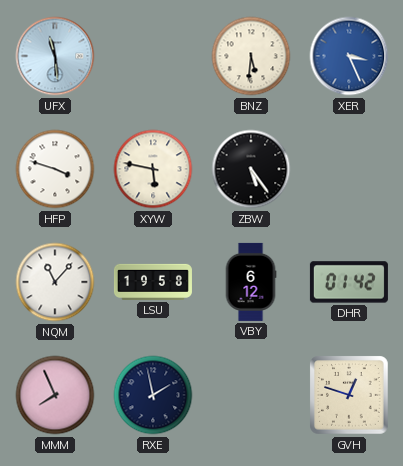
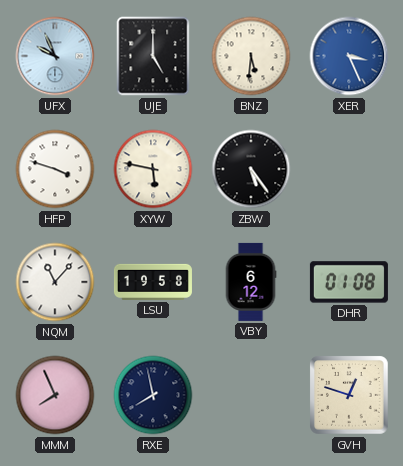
UFX: 11:29 -> 9:56
UJE: none -> 5:00
DHR: 01:42 -> 01:08
RXE: 1:58 -> 7:58
